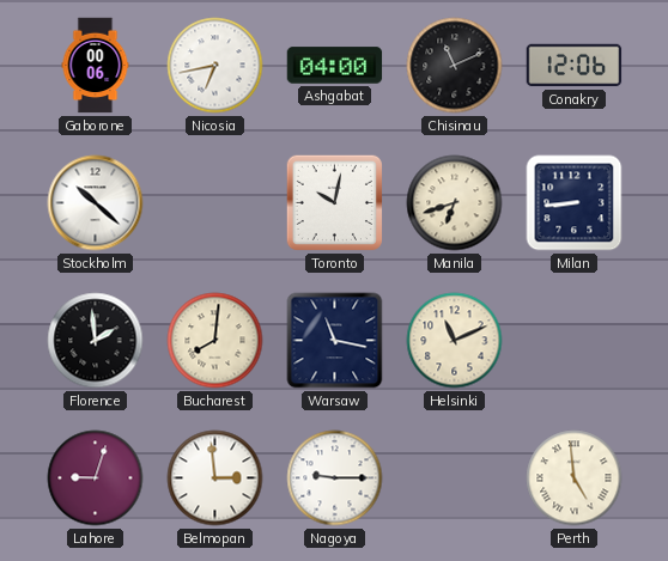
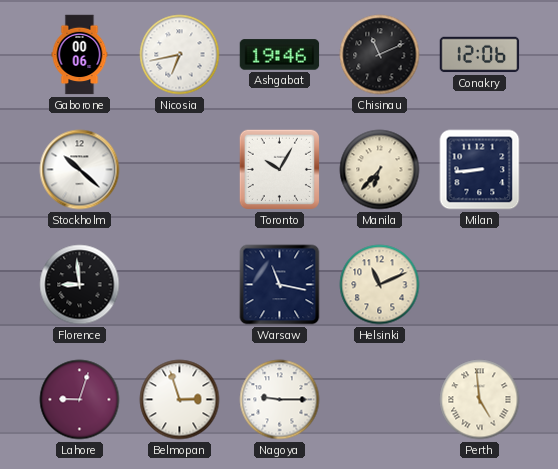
Ashgabat: 04:00 -> 19:46
Toronto: 10:02 -> 10:05
Manila: 6:42 -> 6:37
Florence: 1:59 -> 8:59
Bucharest: 8:01 -> none
Belmopan: 2:59 -> 2:57
